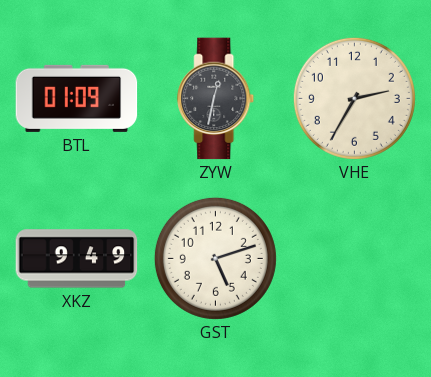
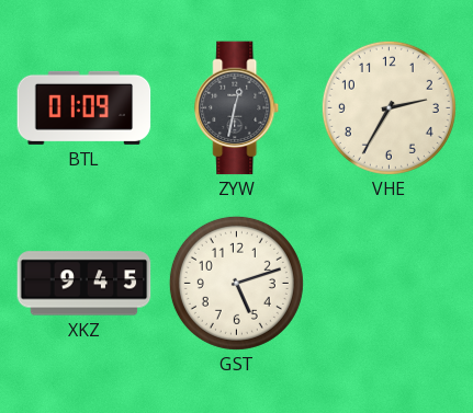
XKZ: 9:49 -> 9:45
